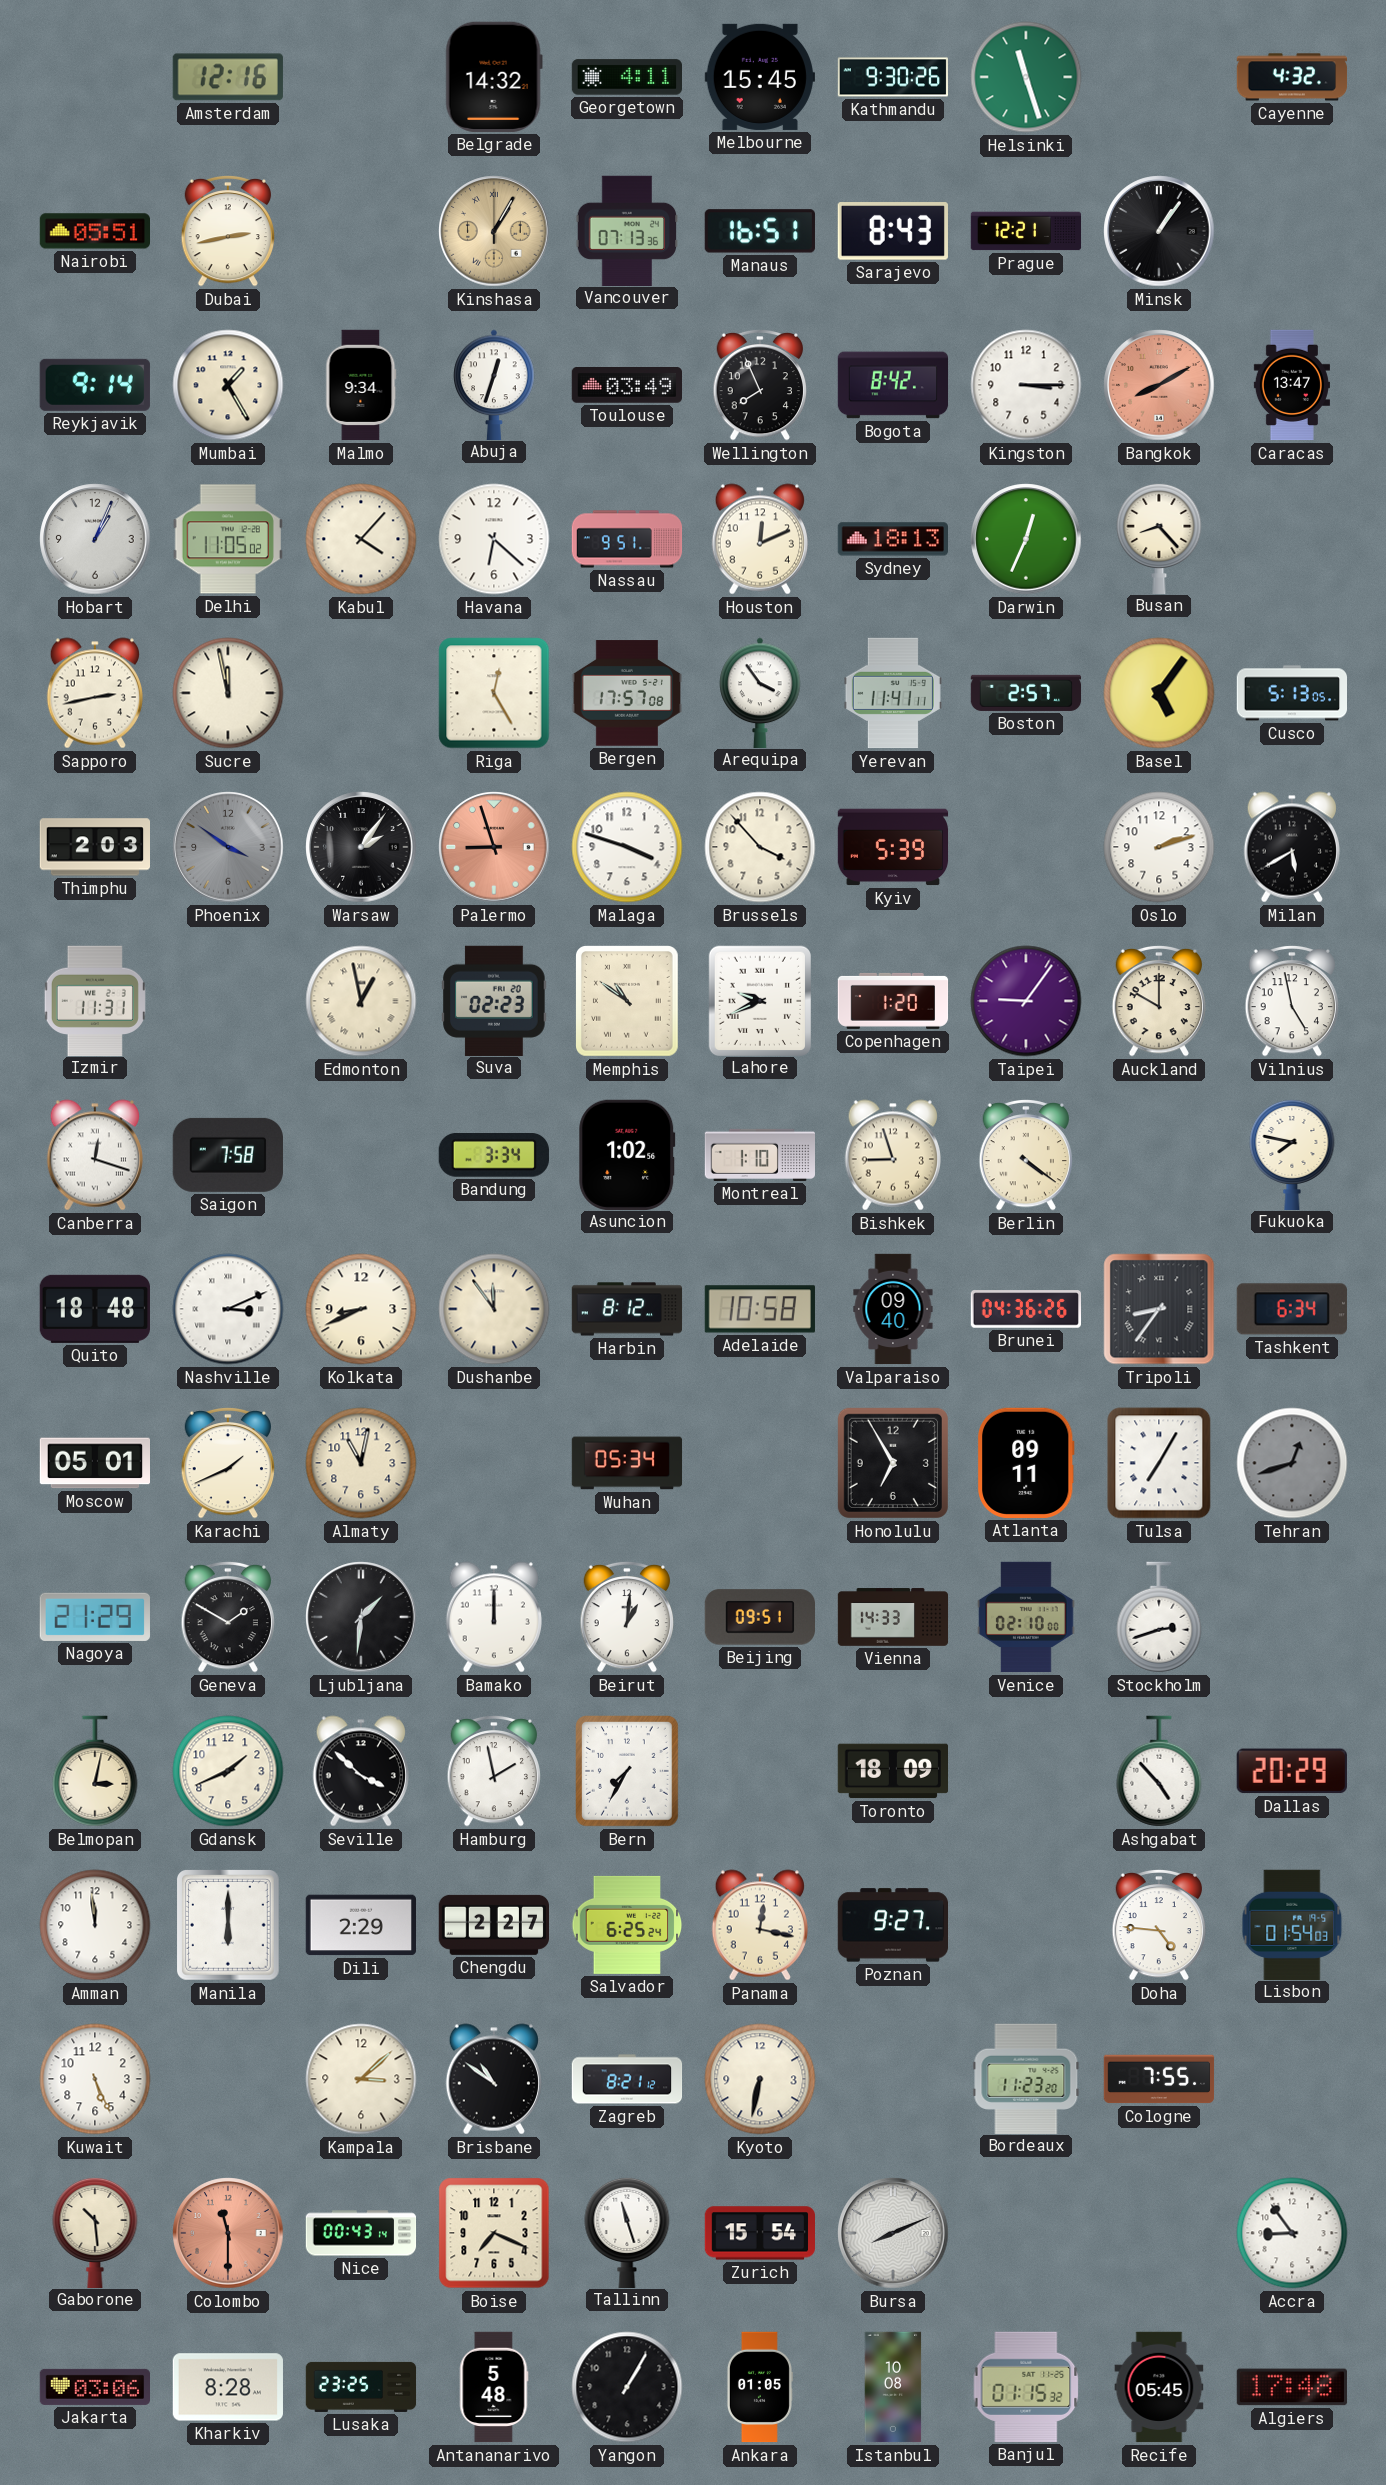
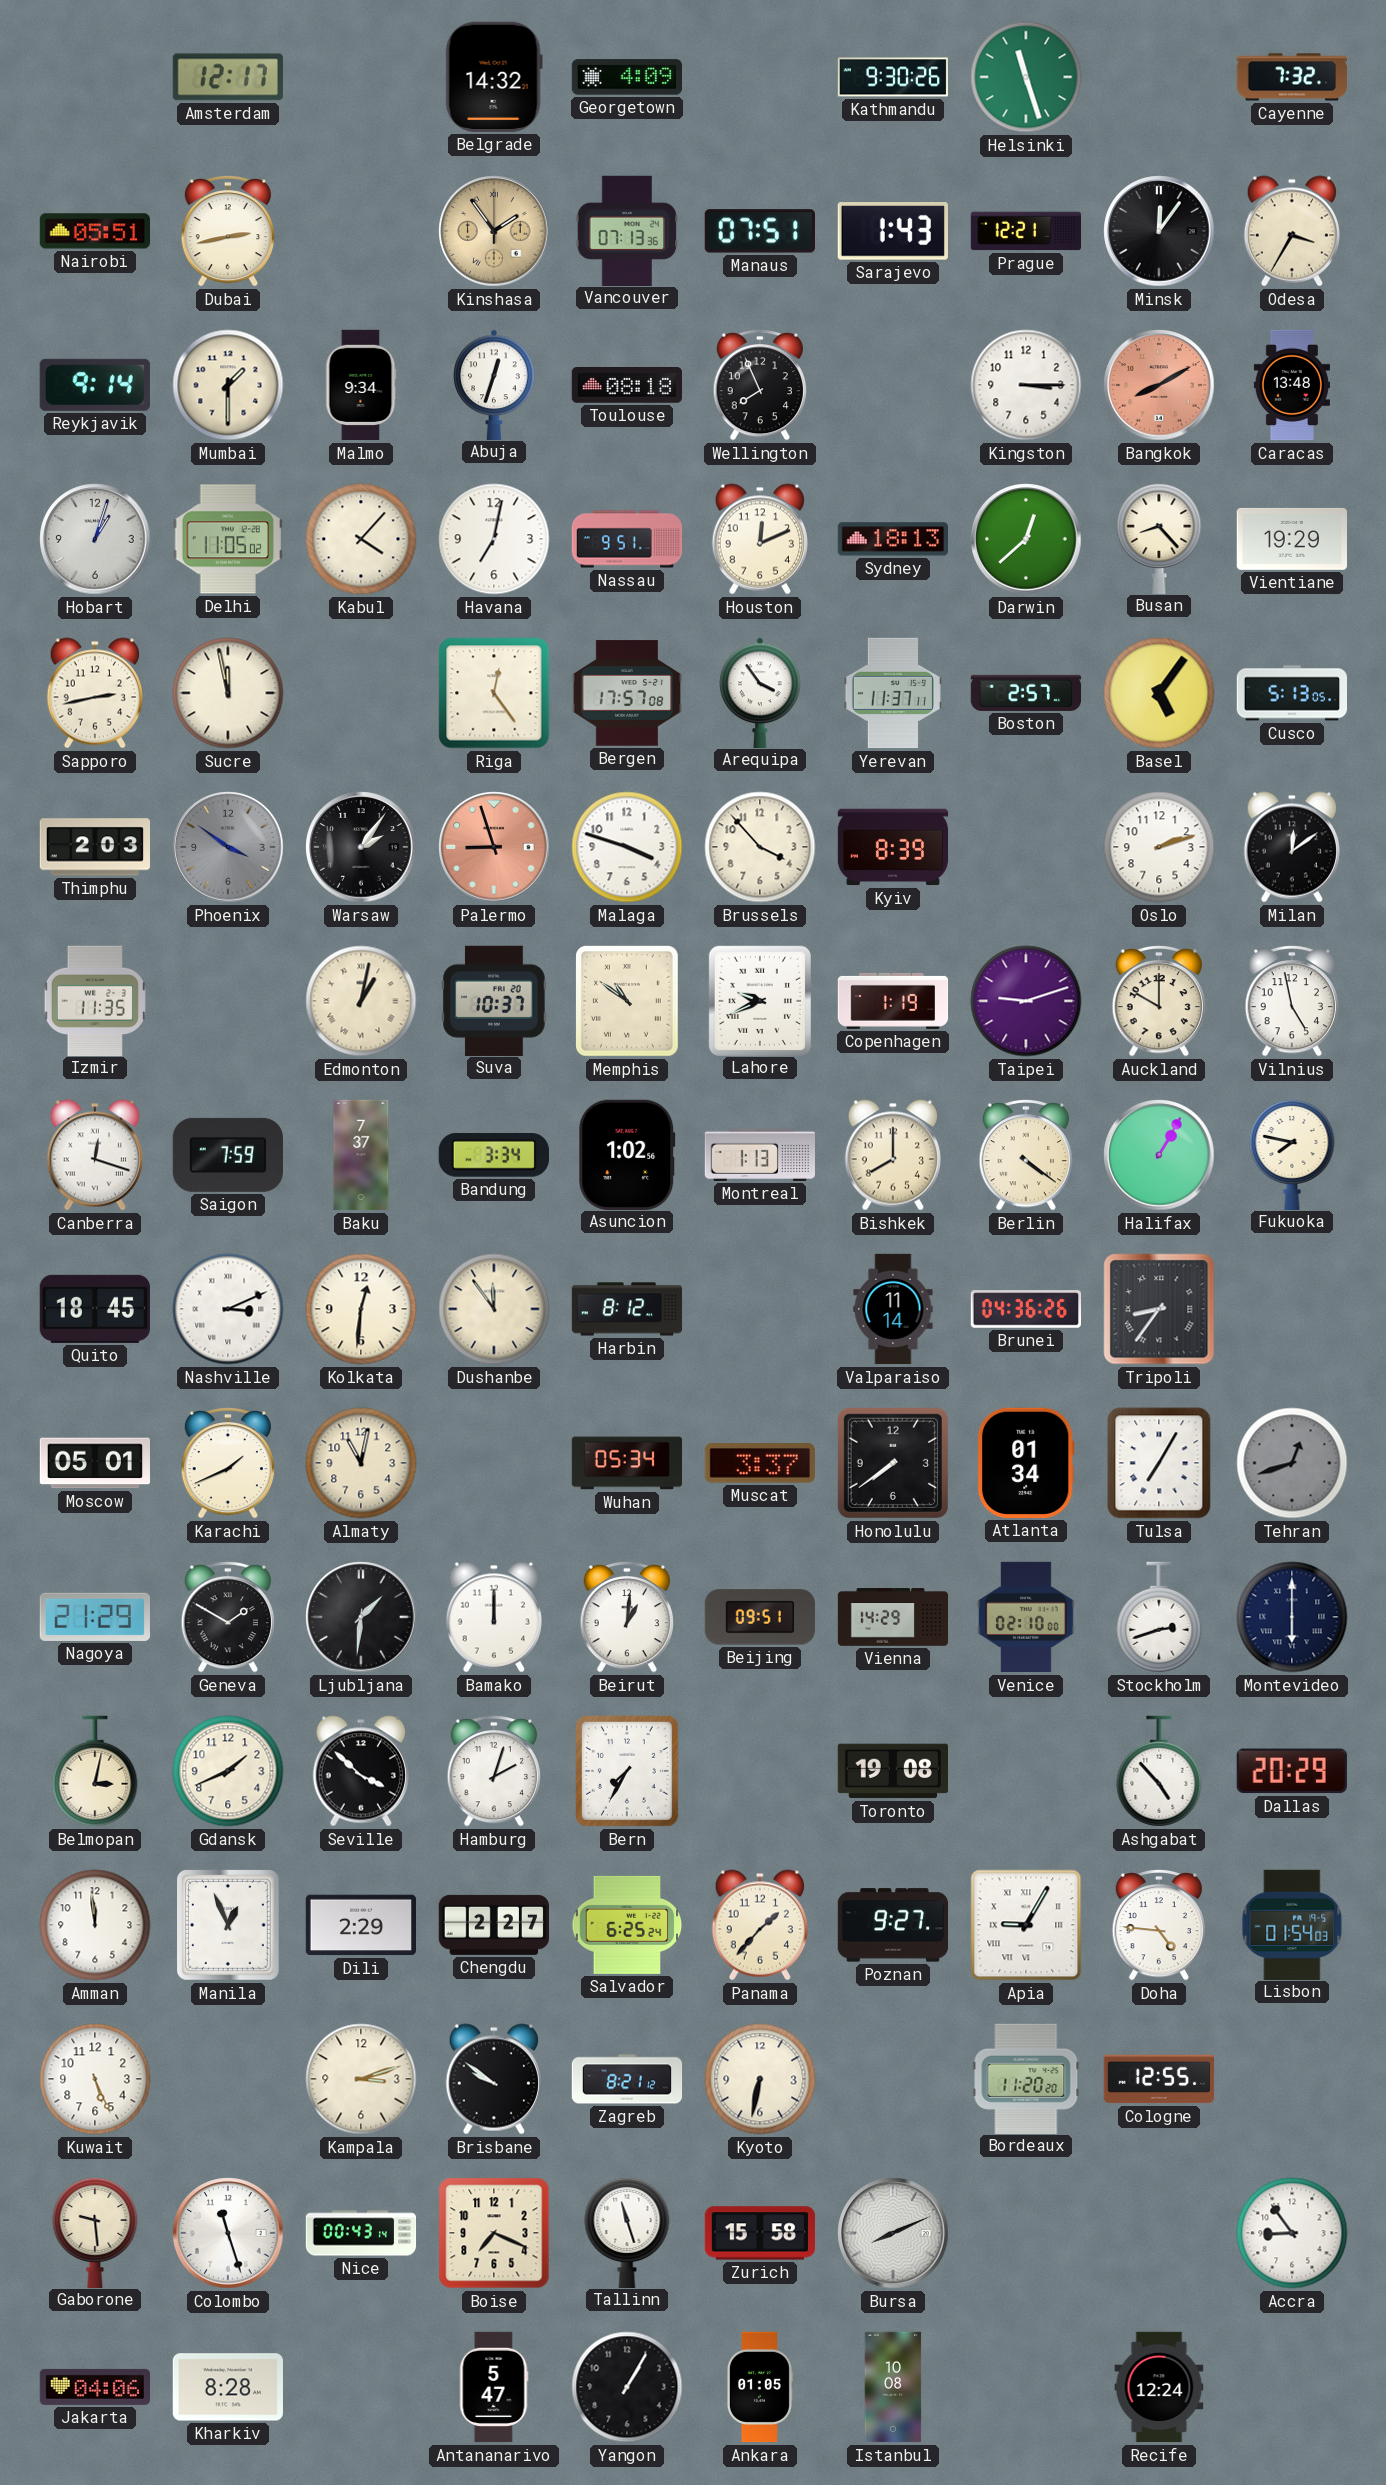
Amsterdam: 12:16 -> 12:17
Georgetown: 4:11 -> 4:09
Melbourne: 15:45 -> none
Cayenne: 4:32 -> 7:32
Kinshasa: 1:05 -> 1:54
Manaus: 16:51 -> 07:51
Sarajevo: 8:43 -> 1:43
Minsk: 1:06 -> 12:06
Odesa: none -> 3:35
Mumbai: 1:25 -> 1:30
Toulouse: 03:49 -> 08:18
Bogota: 8:42 -> none
Caracas: 13:47 -> 13:48
Hobart: 1:04 -> 1:03
Havana: 6:22 -> 7:02
Darwin: 12:34 -> 12:38
Vientiane: none -> 19:29
Riga: 12:25 -> 12:24
Yerevan: 11:41 -> 11:37
Kyiv: 5:39 -> 8:39
Milan: 5:40 -> 12:09
Izmir: 11:31 -> 11:35
Edmonton: 12:58 -> 1:02
Suva: 02:23 -> 10:37
Copenhagen: 1:20 -> 1:19
Taipei: 9:06 -> 9:12
Saigon: 7:58 -> 7:59
Baku: none -> 7:37
Montreal: 1:10 -> 1:13
Bishkek: 8:57 -> 8:00
Halifax: none -> 1:05
Quito: 18:48 -> 18:45
Kolkata: 8:41 -> 12:31
Adelaide: 10:58 -> none
Valparaiso: 09:40 -> 11:14
Tashkent: 6:34 -> none
Muscat: none -> 3:37
Honolulu: 6:55 -> 7:39
Atlanta: 09:11 -> 01:34
Vienna: 14:33 -> 14:29
Montevideo: none -> 6:00
Hamburg: 1:58 -> 2:03
Toronto: 18:09 -> 19:08
Manila: 6:00 -> 12:56
Panama: 12:17 -> 1:37
Apia: none -> 9:05
Kampala: 3:08 -> 3:12
Brisbane: 10:51 -> 9:51
Bordeaux: 11:23 -> 11:20
Cologne: 7:55 -> 12:55
Gaborone: 10:29 -> 9:29
Colombo: 11:30 -> 11:27
Colombo dial: salmon -> white
Zurich: 15:54 -> 15:58
Jakarta: 03:06 -> 04:06
Lusaka: 23:25 -> none
Antananarivo: 5:48 -> 5:47
Banjul: 01:15 -> none
Recife: 05:45 -> 12:24
Algiers: 17:48 -> none
